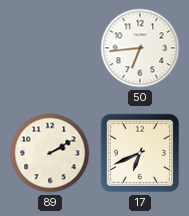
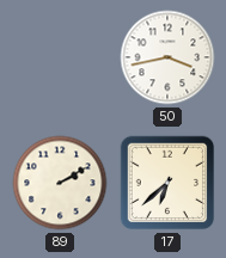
50: 6:44 -> 3:43
17: 6:41 -> 6:38
